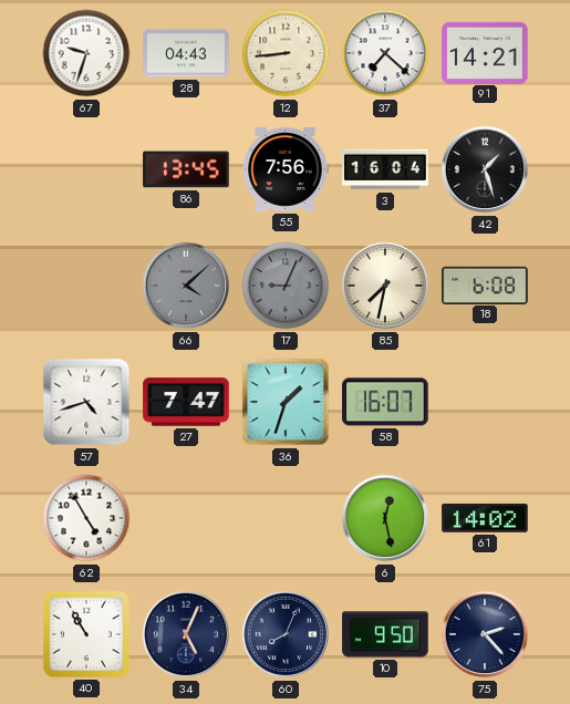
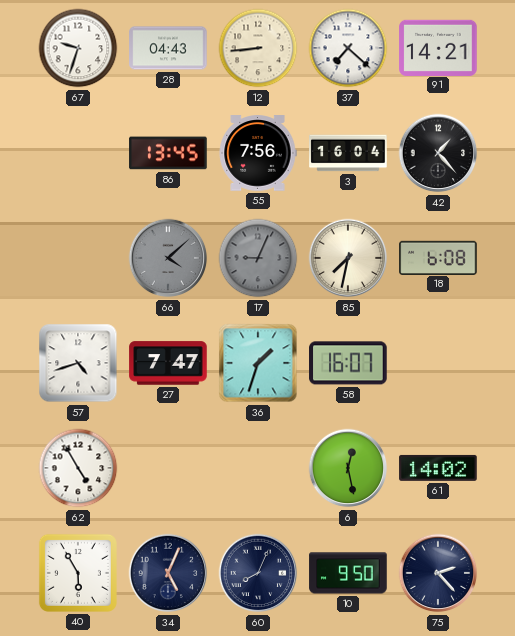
42: 1:27 -> 1:23
40: 10:55 -> 5:55
